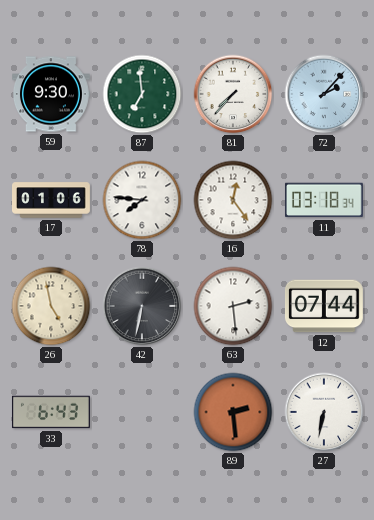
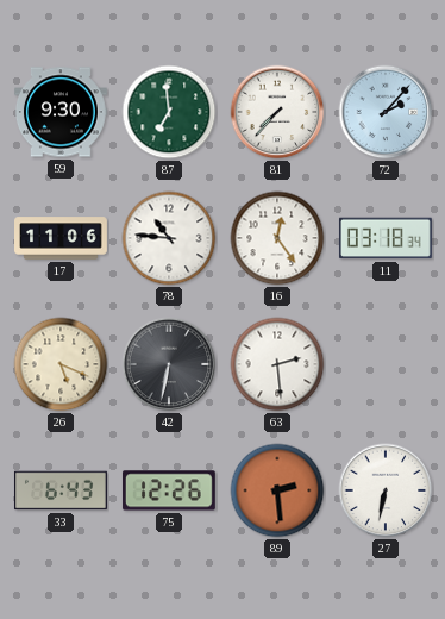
17: 01:06 -> 11:06
78: 7:46 -> 10:46
26: 4:58 -> 5:19
12: 07:44 -> none
75: none -> 12:26
